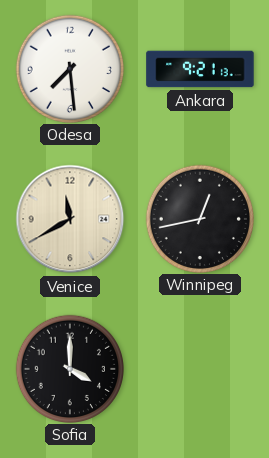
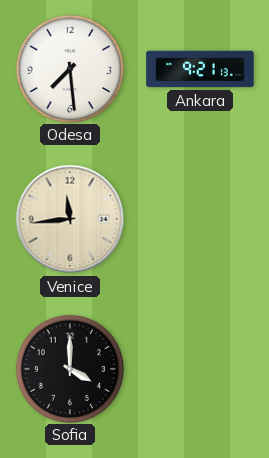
Venice: 11:40 -> 11:44
Winnipeg: 12:43 -> none
